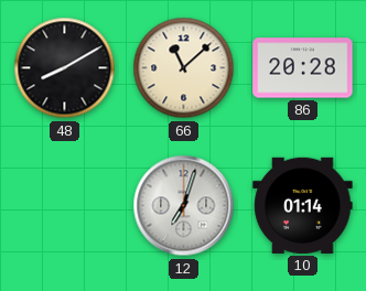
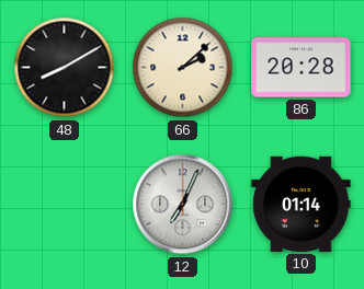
66: 11:08 -> 2:08
12: 7:03 -> 7:04
